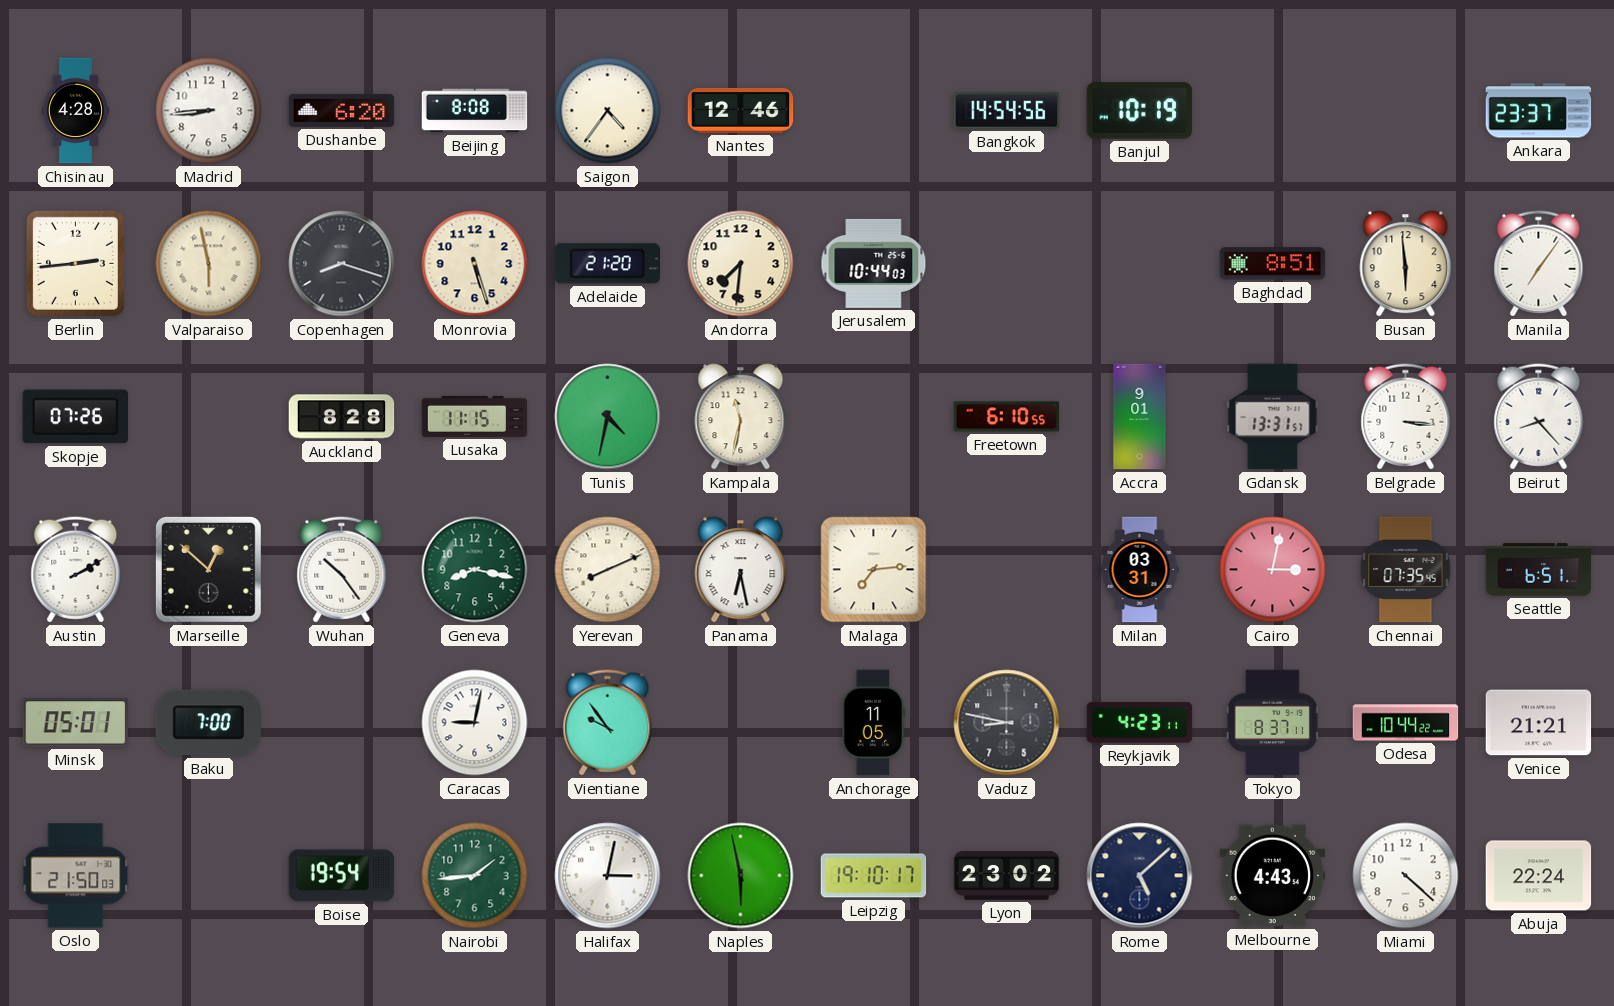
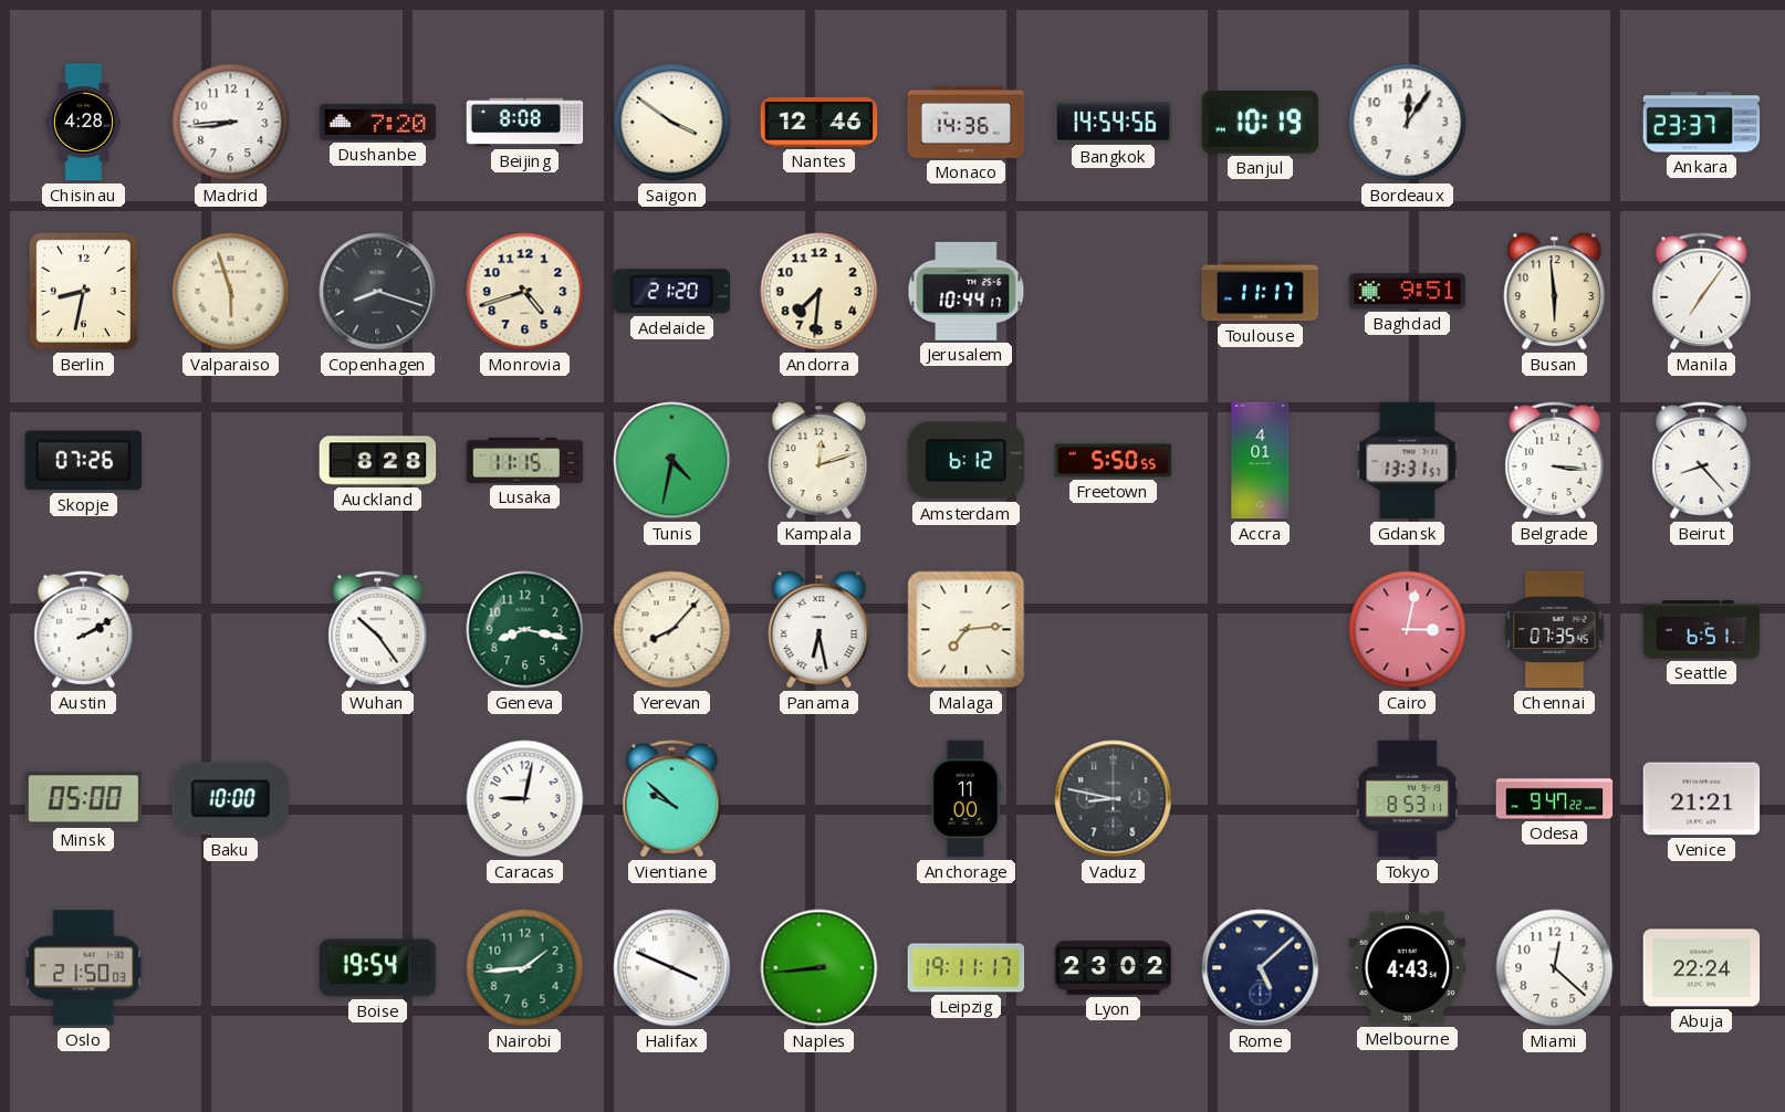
Dushanbe: 6:20 -> 7:20
Saigon: 4:36 -> 3:51
Monaco: none -> 14:36
Bordeaux: none -> 12:06
Berlin: 2:44 -> 8:32
Valparaiso: 5:58 -> 5:57
Monrovia: 5:27 -> 4:42
Jerusalem: 10:44:03 -> 10:44:17
Toulouse: none -> 11:17
Baghdad: 8:51 -> 9:51
Kampala: 11:32 -> 12:12
Amsterdam: none -> 6:12
Freetown: 6:10 -> 5:50
Accra: 9:01 -> 4:01
Marseille: 12:52 -> none
Yerevan: 8:11 -> 8:07
Milan: 03:31 -> none
Minsk: 05:01 -> 05:00
Baku: 7:00 -> 10:00
Vientiane: 9:54 -> 9:52
Anchorage: 11:05 -> 11:00
Reykjavik: 4:23 -> none
Tokyo: 8:37 -> 8:53
Odesa: 10:44 -> 9:47
Halifax: 3:02 -> 3:49
Naples: 5:58 -> 8:44
Leipzig: 19:10 -> 19:11
Miami: 4:22 -> 12:22
